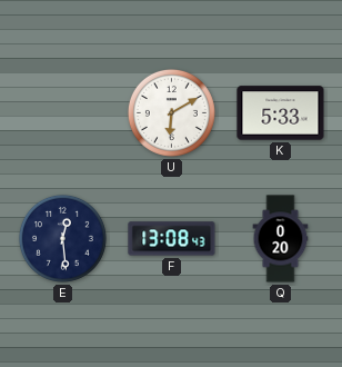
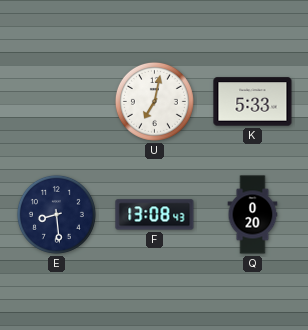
U: 6:10 -> 7:02
E: 12:29 -> 8:29
